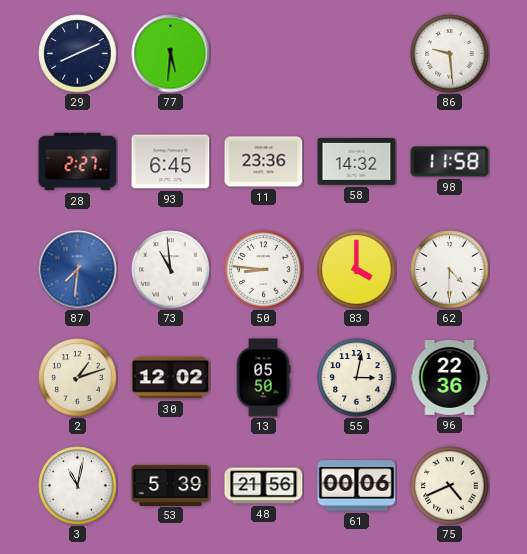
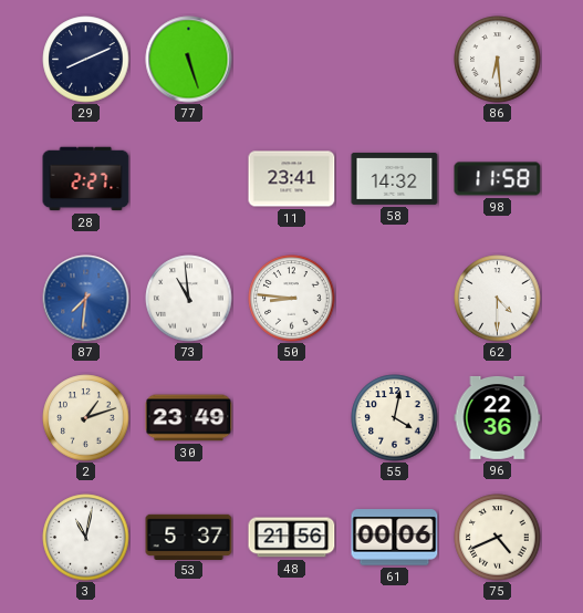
77: 5:31 -> 5:27
86: 9:29 -> 6:29
93: 6:45 -> none
11: 23:36 -> 23:41
83: 4:00 -> none
30: 12:02 -> 23:49
13: 05:50 -> none
55: 3:02 -> 4:02
53: 5:39 -> 5:37
